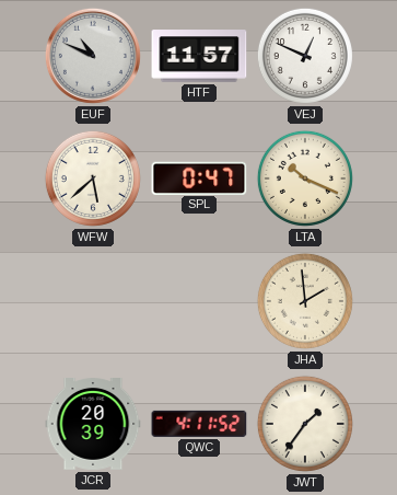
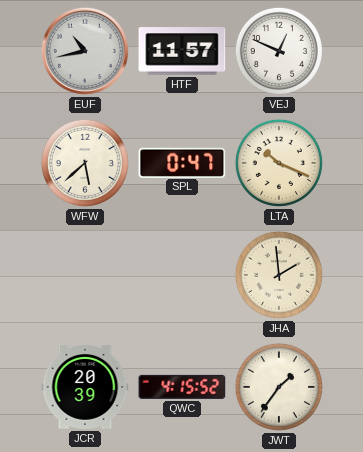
EUF: 10:49 -> 10:43
QWC: 4:11 -> 4:15
